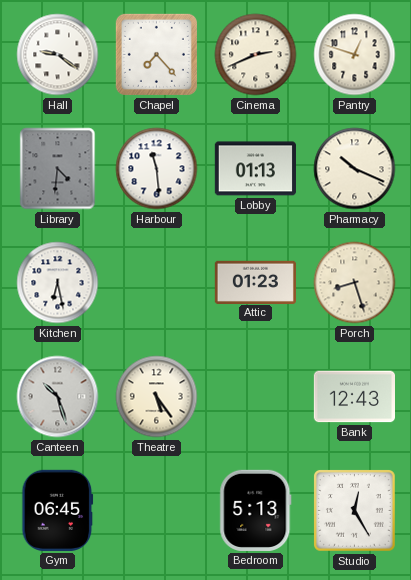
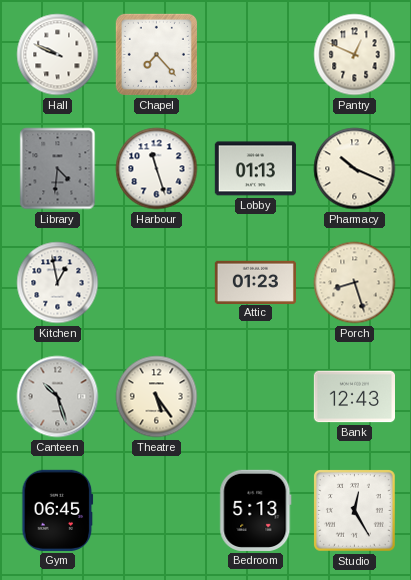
Hall: 9:21 -> 9:49
Cinema: 2:41 -> none
Pantry: 12:48 -> 12:49
Harbour: 11:29 -> 11:27
Kitchen: 6:28 -> 12:58
